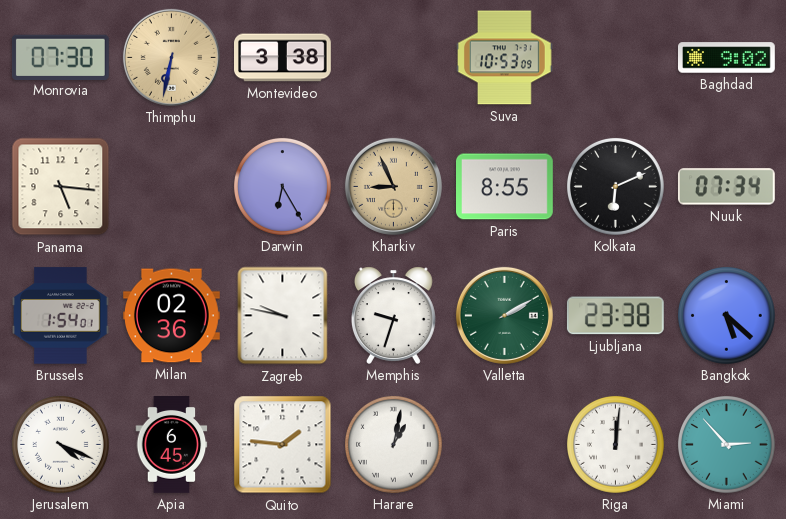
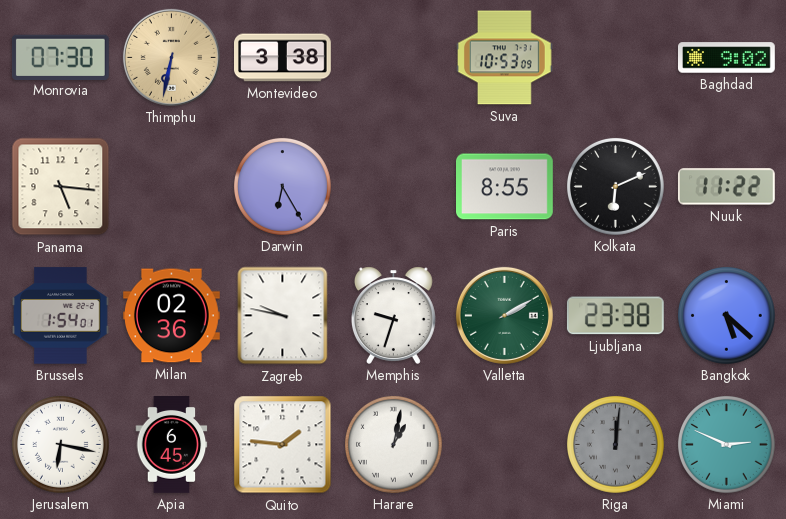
Kharkiv: 8:56 -> none
Nuuk: 07:34 -> 11:22
Jerusalem: 4:19 -> 6:17
Riga dial: white -> grey
Miami: 2:53 -> 2:49
